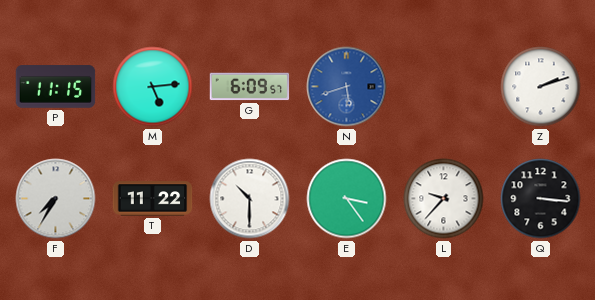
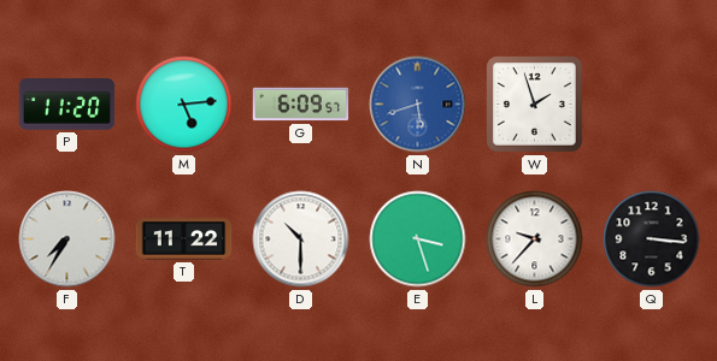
P: 11:15 -> 11:20
W: none -> 1:57
Z: 2:12 -> none
E: 3:24 -> 3:27
